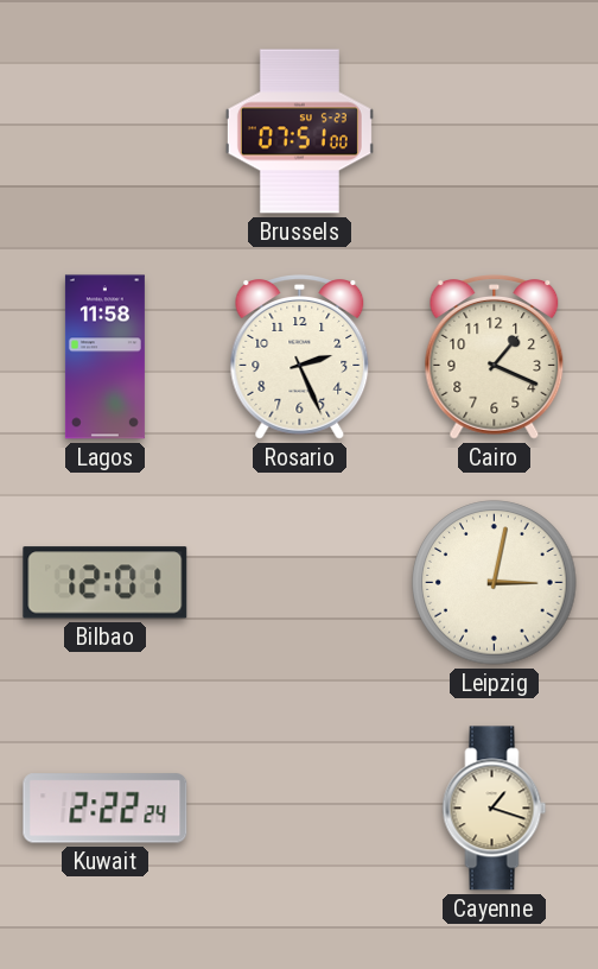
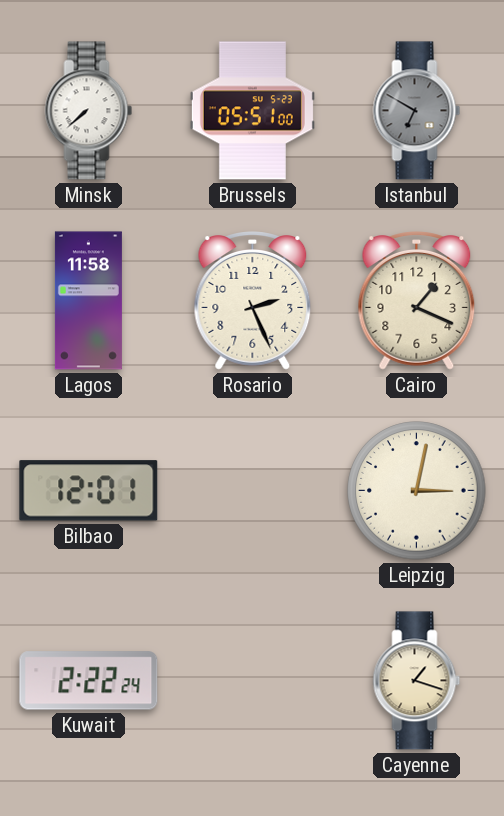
Minsk: none -> 7:38
Brussels: 07:51 -> 05:51
Istanbul: none -> 6:50
